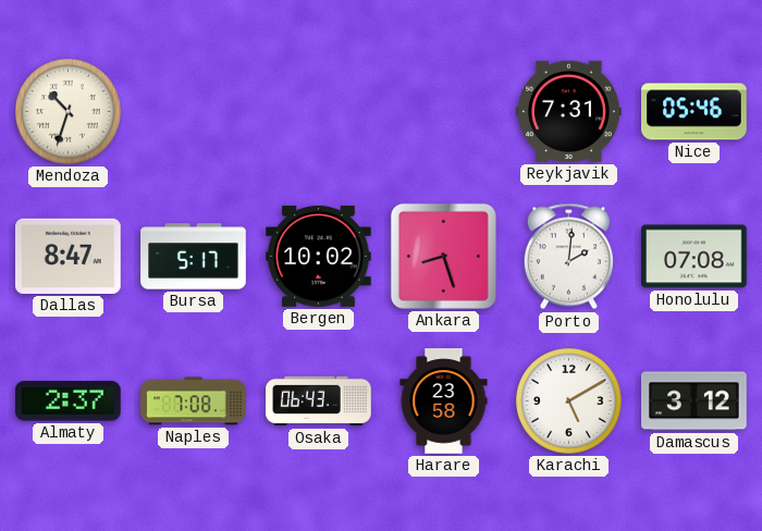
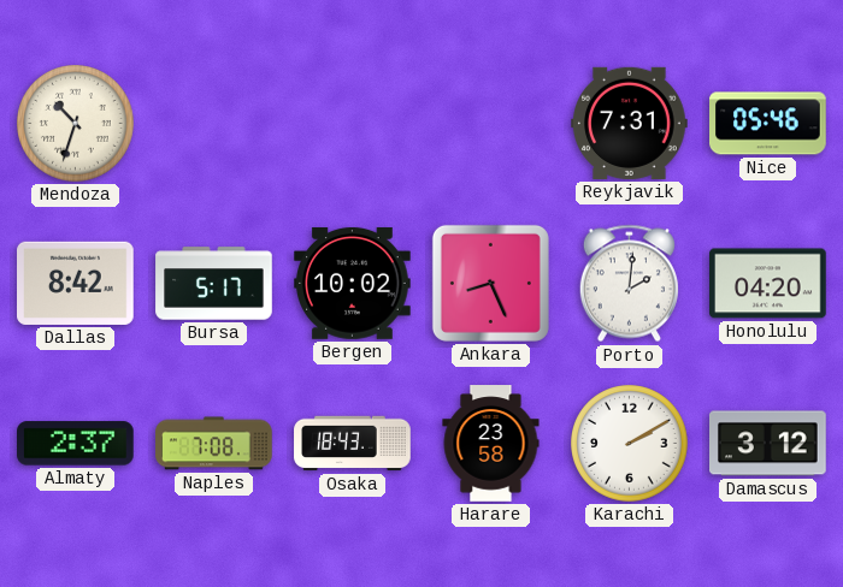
Dallas: 8:47 -> 8:42
Ankara: 8:27 -> 8:26
Honolulu: 07:08 -> 04:20
Osaka: 06:43 -> 18:43
Karachi: 5:10 -> 2:10
